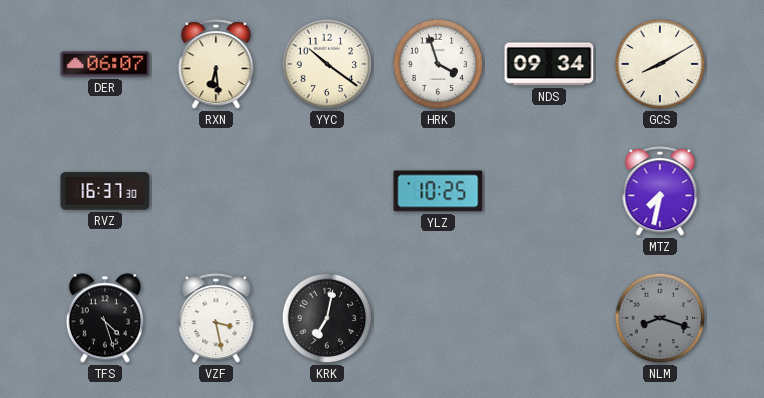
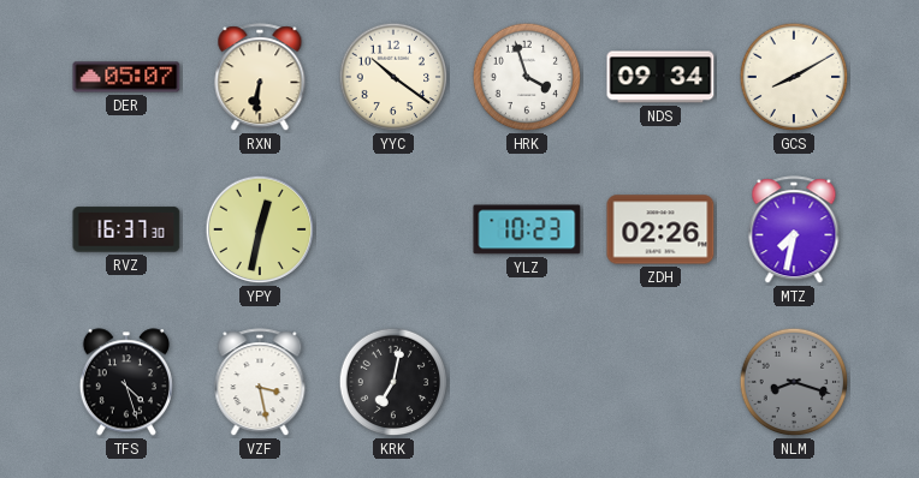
DER: 06:07 -> 05:07
RXN: 6:29 -> 6:31
YPY: none -> 12:32
YLZ: 10:25 -> 10:23
ZDH: none -> 02:26
